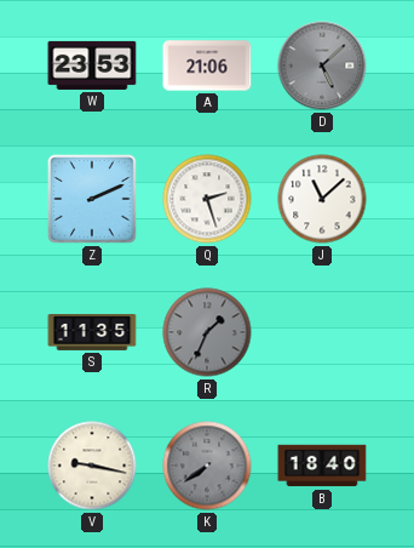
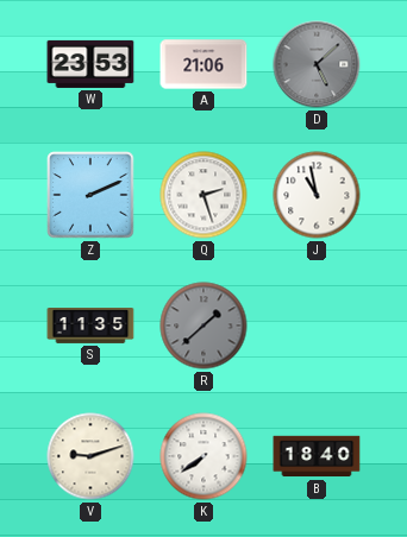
J: 11:08 -> 10:58
R: 1:34 -> 1:38
V: 9:17 -> 9:12
K dial: grey -> white
